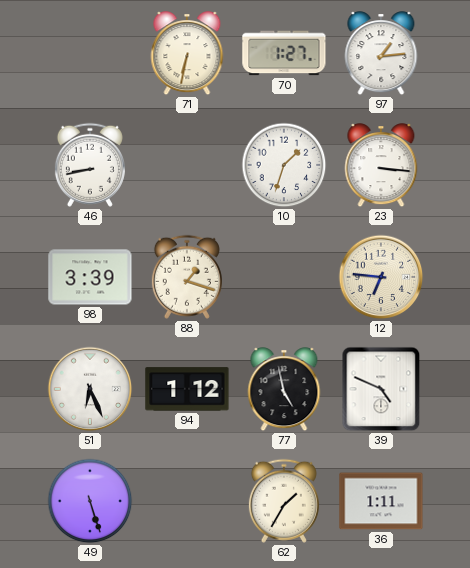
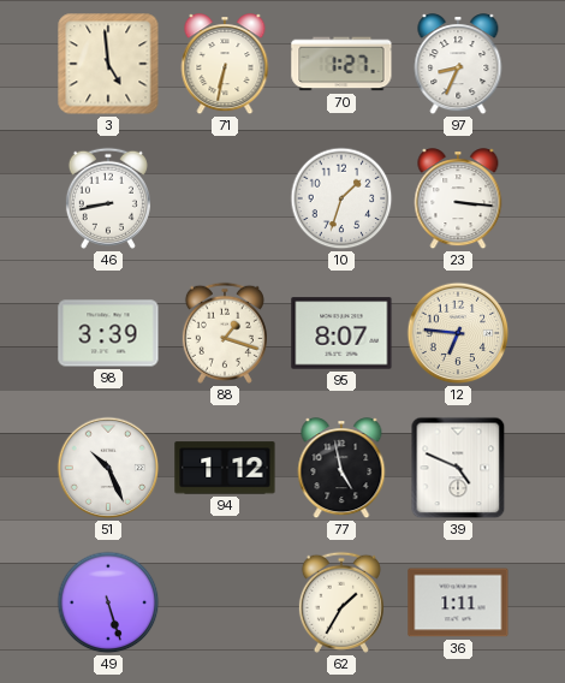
3: none -> 4:59
97: 1:14 -> 8:34
95: none -> 8:07
51: 6:26 -> 10:26
